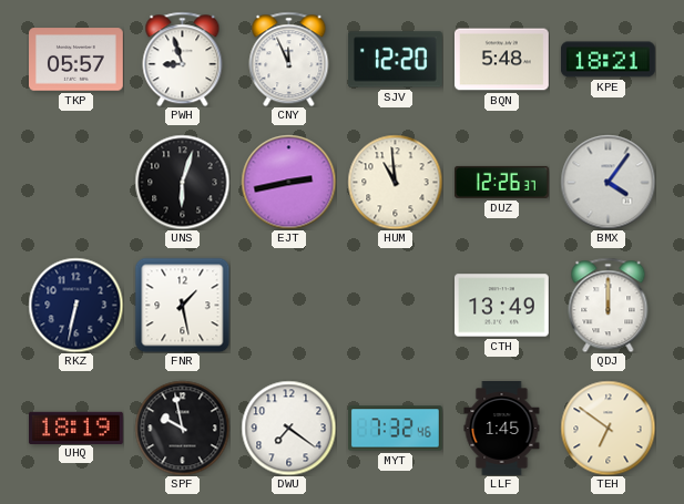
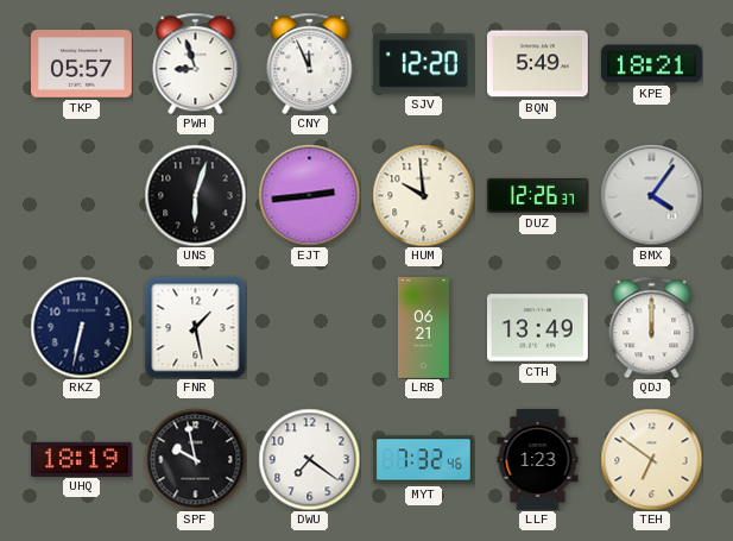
BQN: 5:48 -> 5:49
EJT: 2:43 -> 2:44
HUM: 10:59 -> 9:59
LRB: none -> 06:21
LLF: 1:45 -> 1:23
